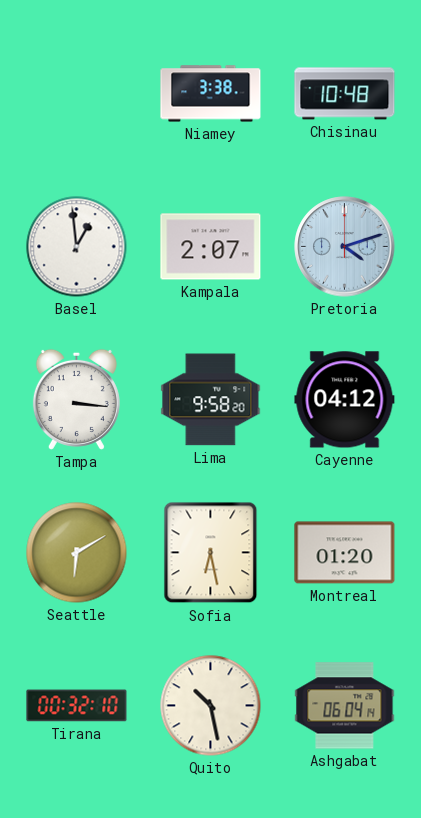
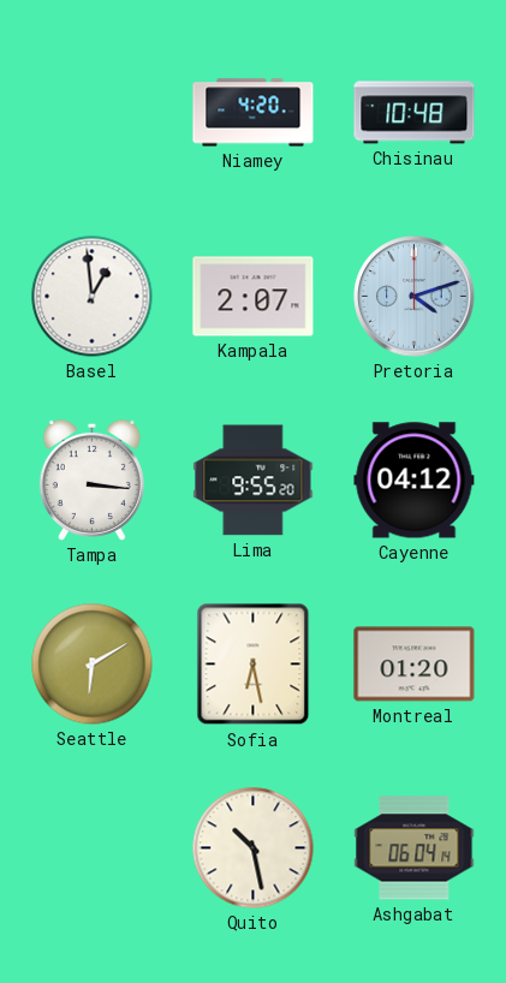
Niamey: 3:38 -> 4:20
Lima: 9:58 -> 9:55
Tirana: 00:32 -> none
